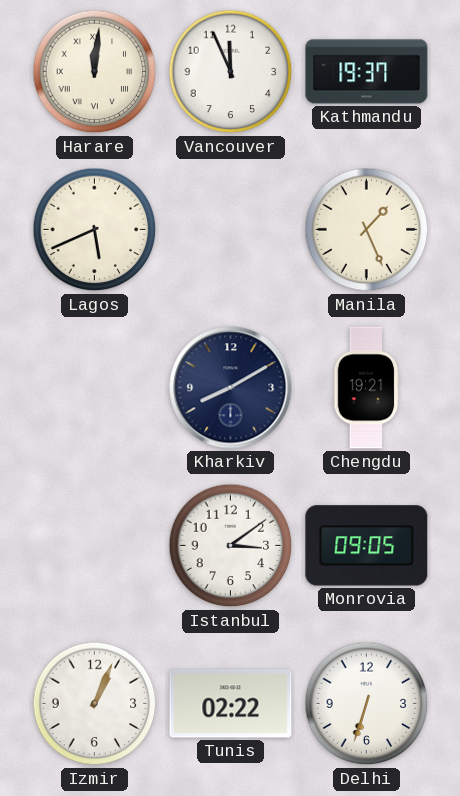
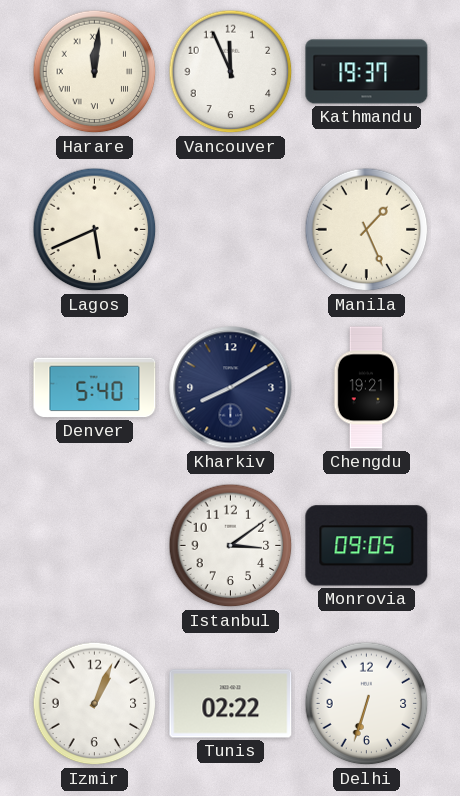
Denver: none -> 5:40
